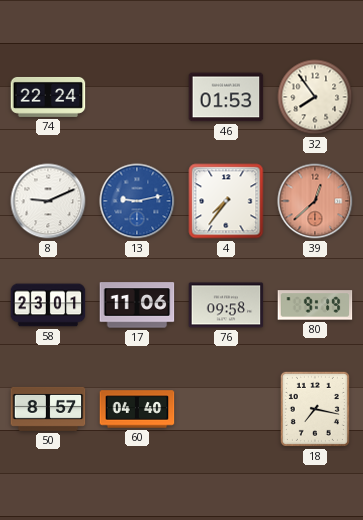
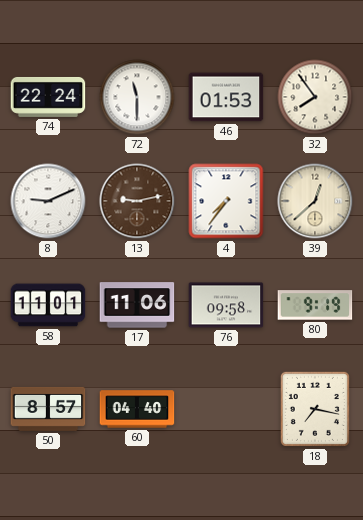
72: none -> 11:30
13 dial: blue -> brown
39 dial: salmon -> cream
58: 23:01 -> 11:01
